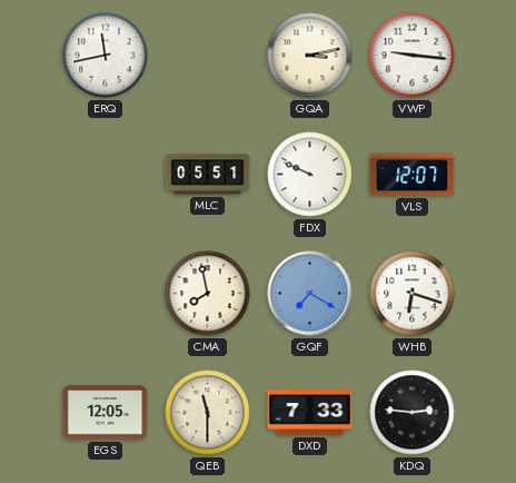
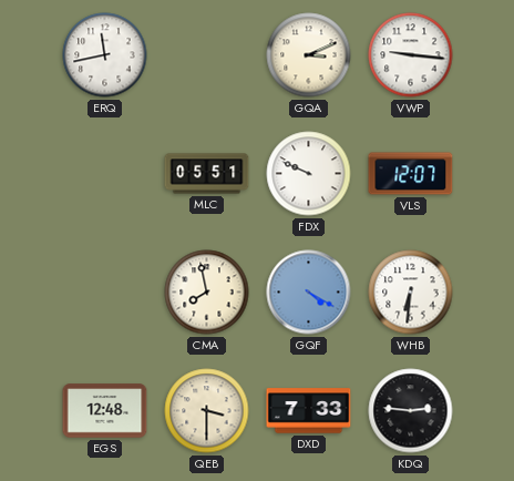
GQA: 3:13 -> 3:11
GQF: 7:20 -> 4:20
WHB: 6:18 -> 6:31
EGS: 12:05 -> 12:48
QEB: 11:30 -> 3:30
